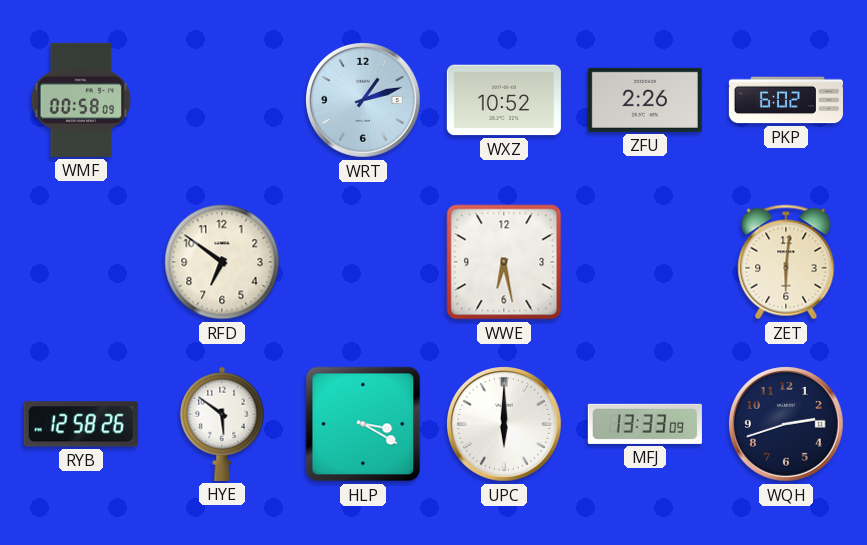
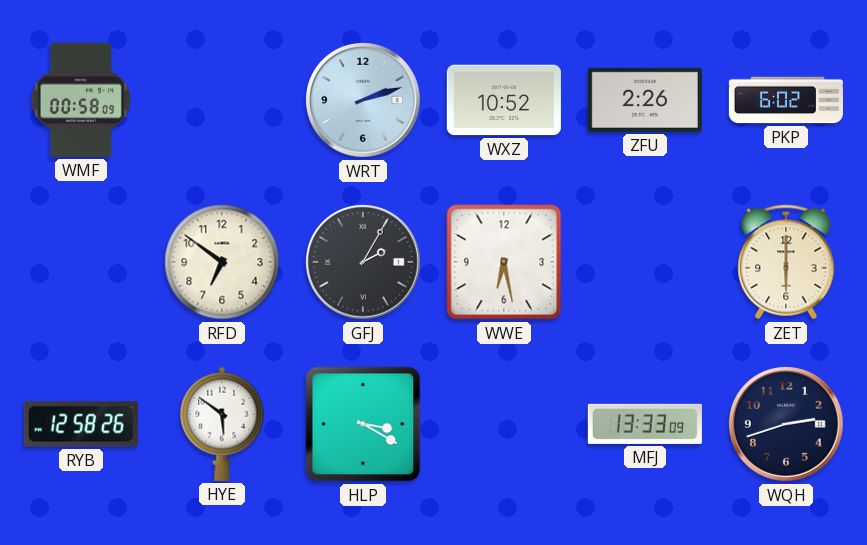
WRT: 1:12 -> 2:12
GFJ: none -> 2:05
ZET: 6:01 -> 6:00
UPC: 6:00 -> none
